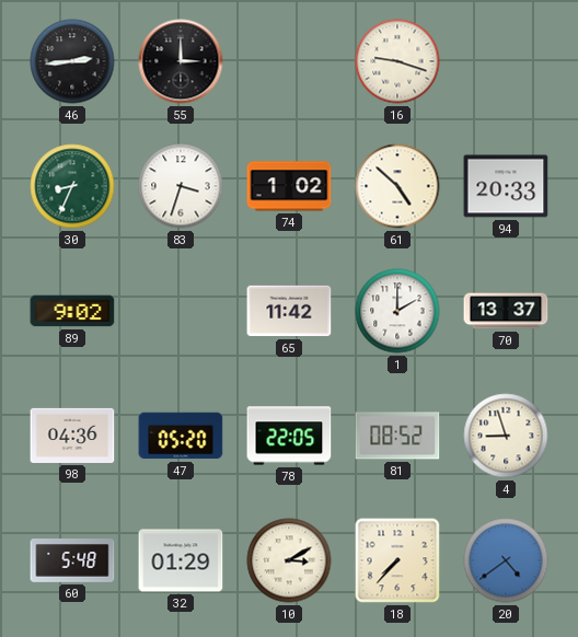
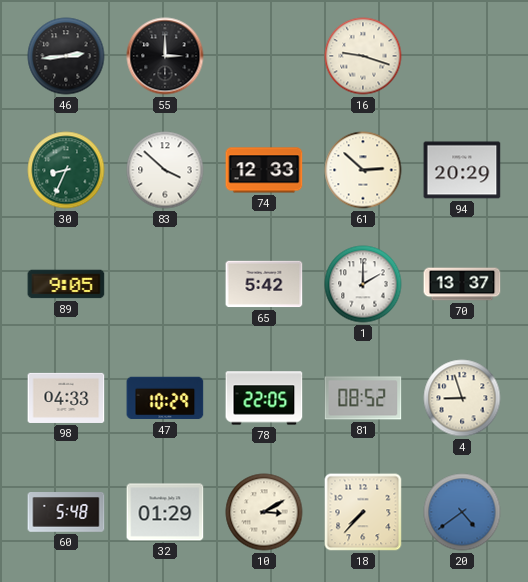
83: 3:33 -> 3:52
74: 1:02 -> 12:33
61: 4:52 -> 2:52
94: 20:33 -> 20:29
89: 9:02 -> 9:05
65: 11:42 -> 5:42
98: 04:36 -> 04:33
47: 05:20 -> 10:29
